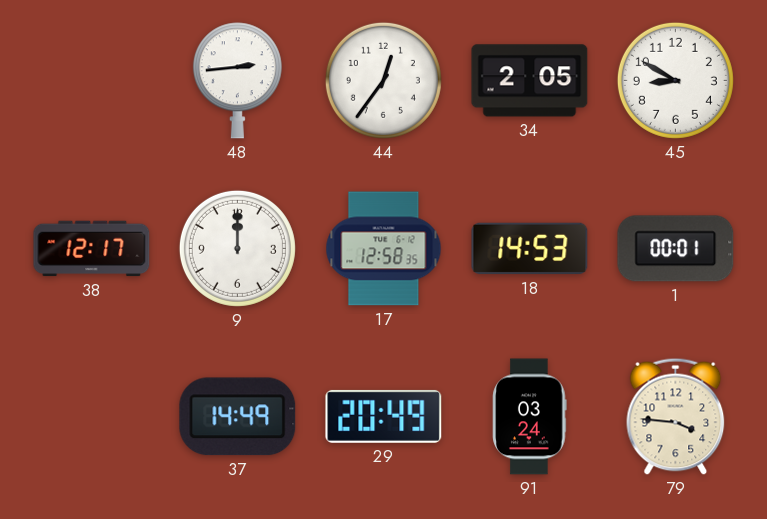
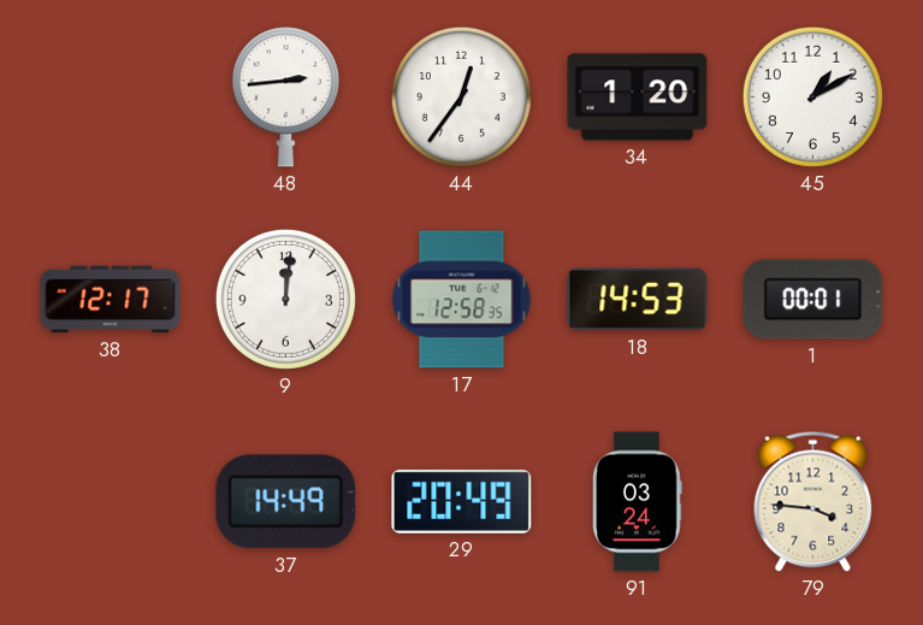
34: 2:05 -> 1:20
45: 8:50 -> 1:10
9: 12:00 -> 12:01
